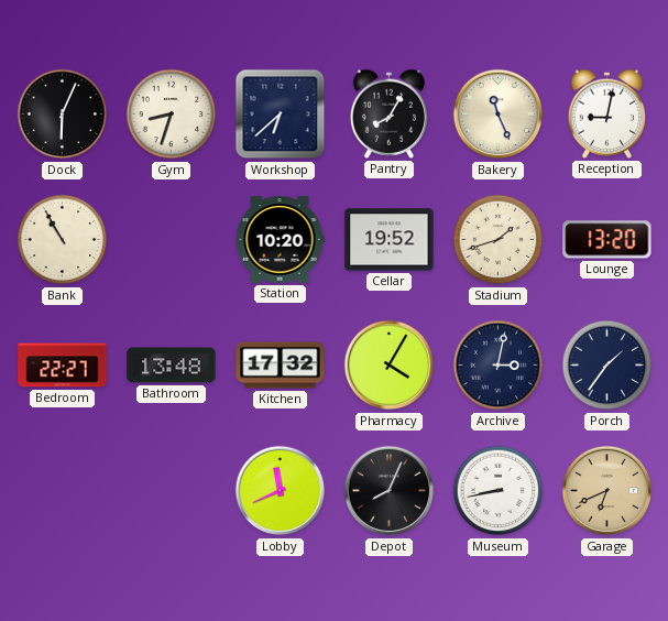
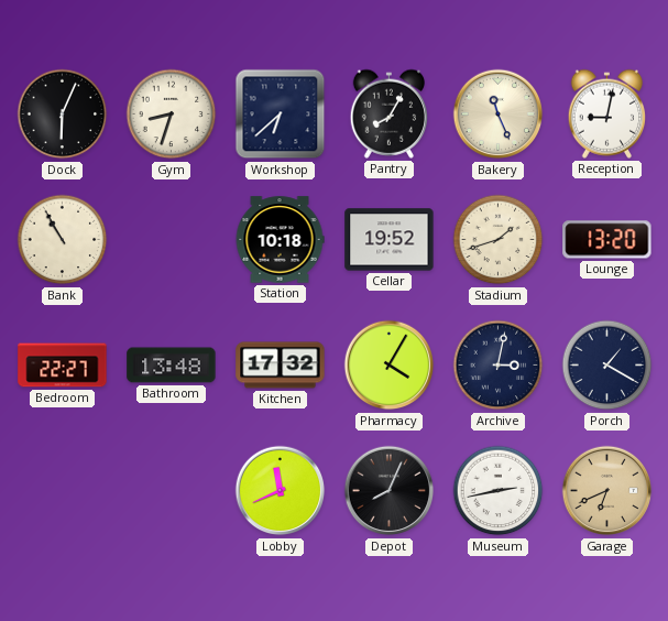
Station: 10:20 -> 10:18
Porch: 1:36 -> 1:20
Museum: 8:43 -> 2:43
